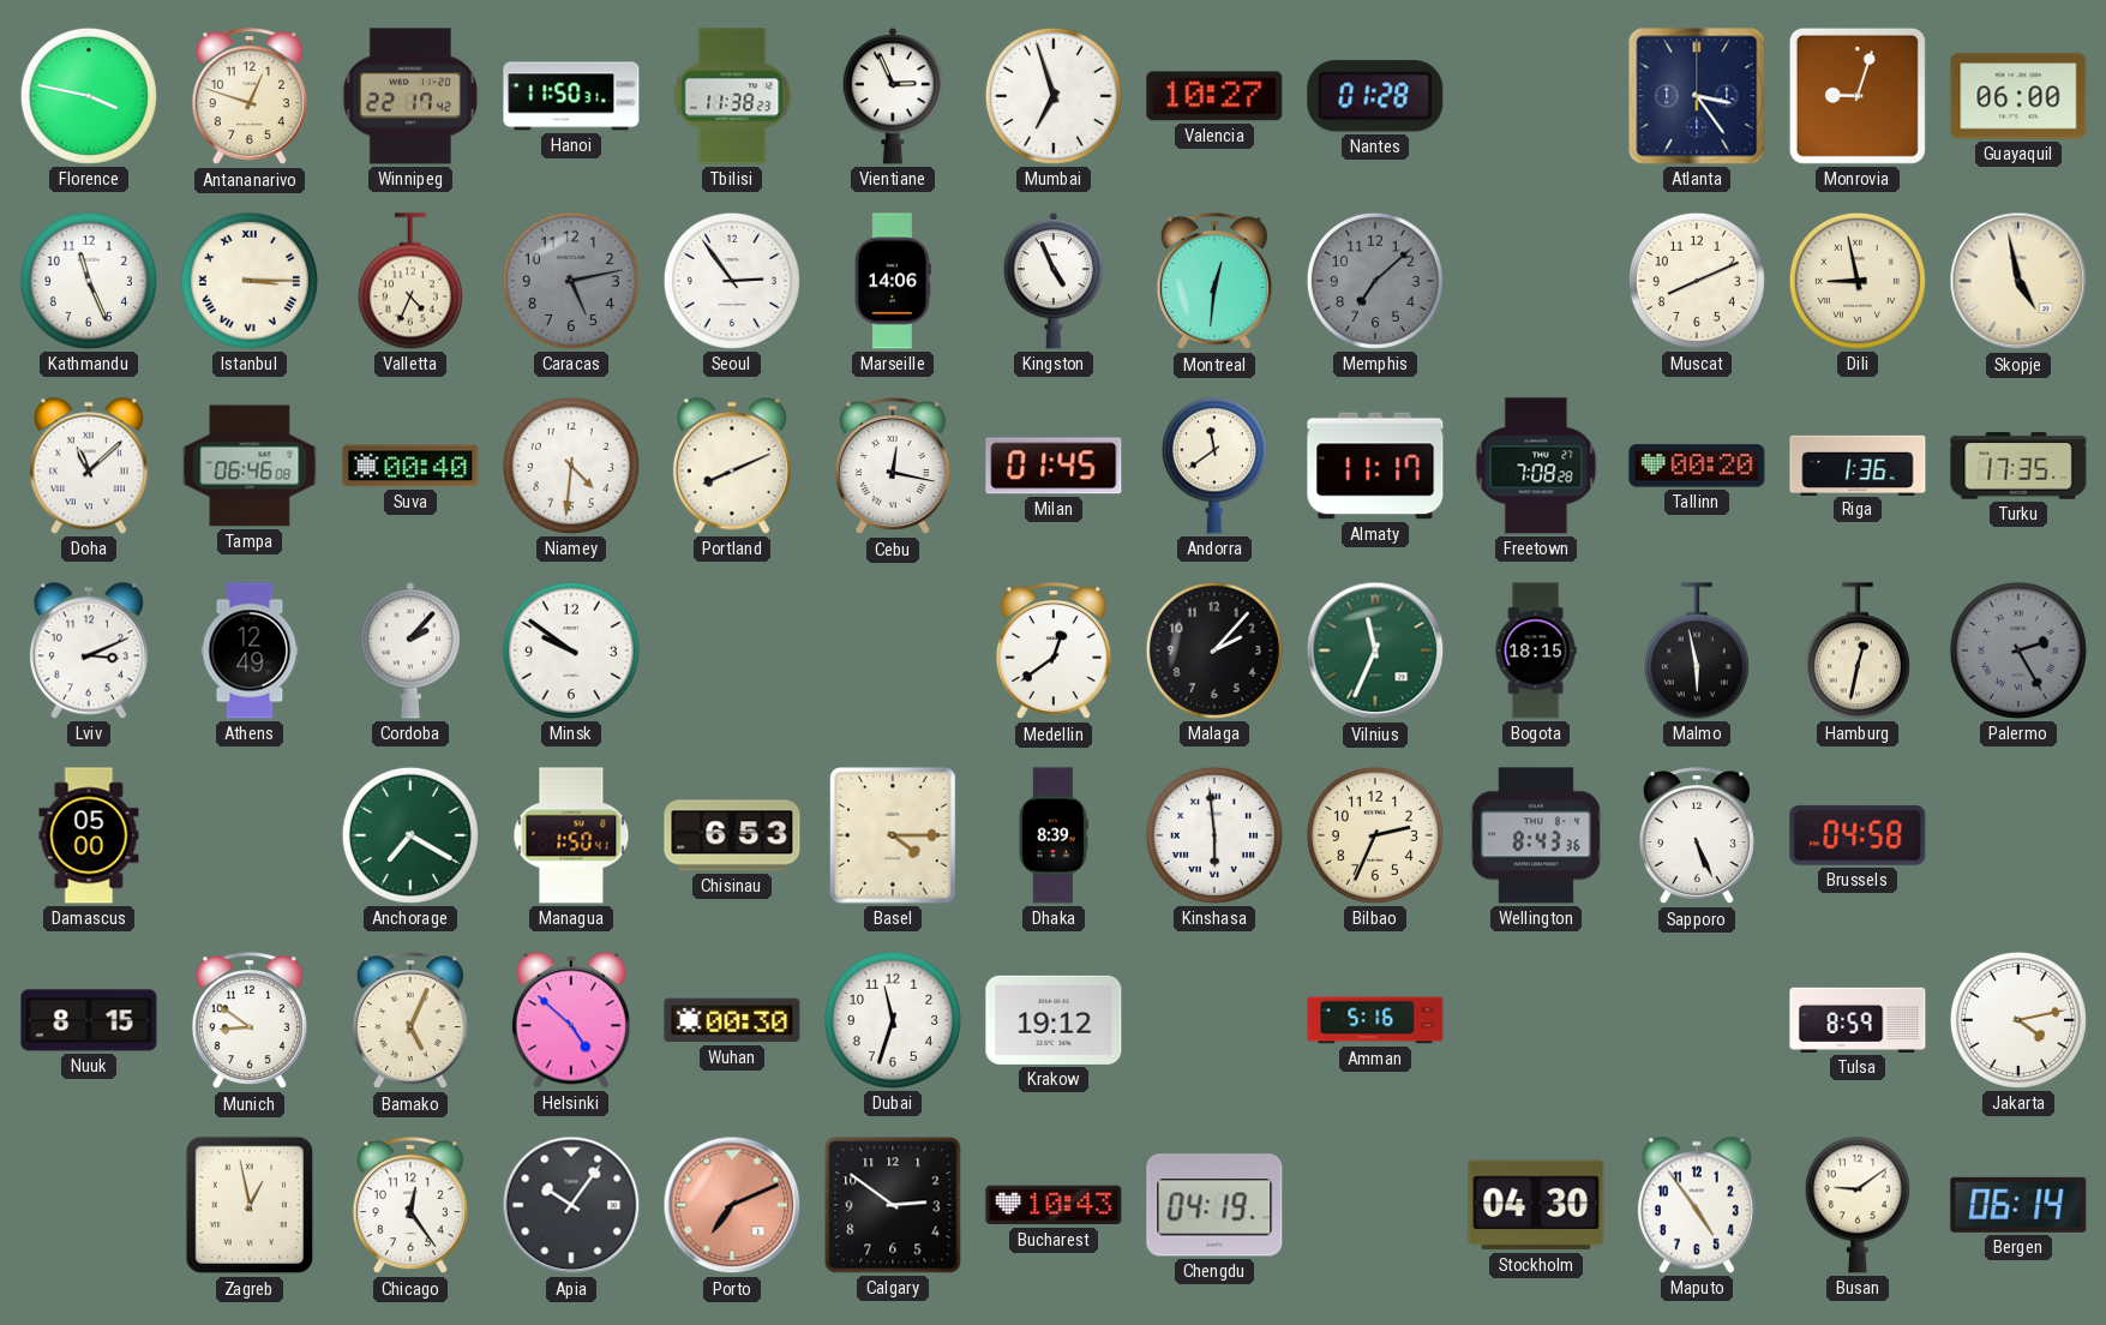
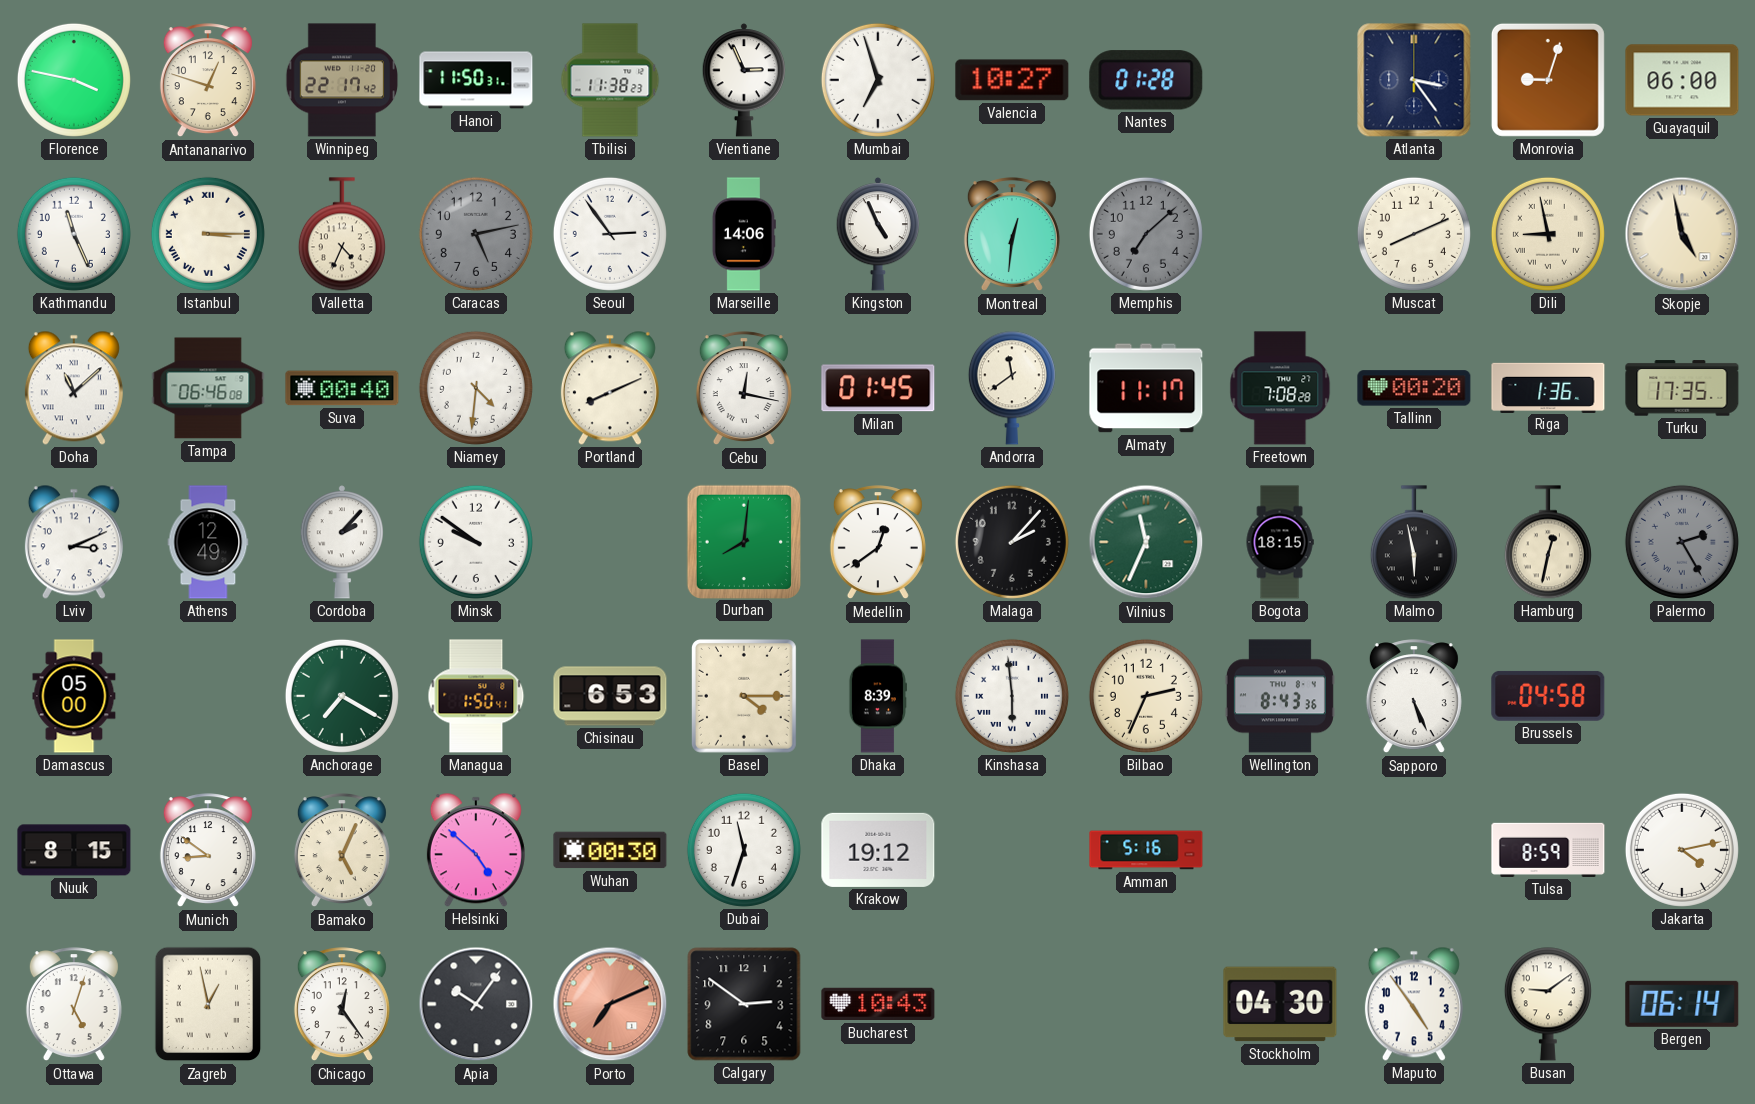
Durban: none -> 8:01
Ottawa: none -> 5:03
Chengdu: 04:19 -> none
